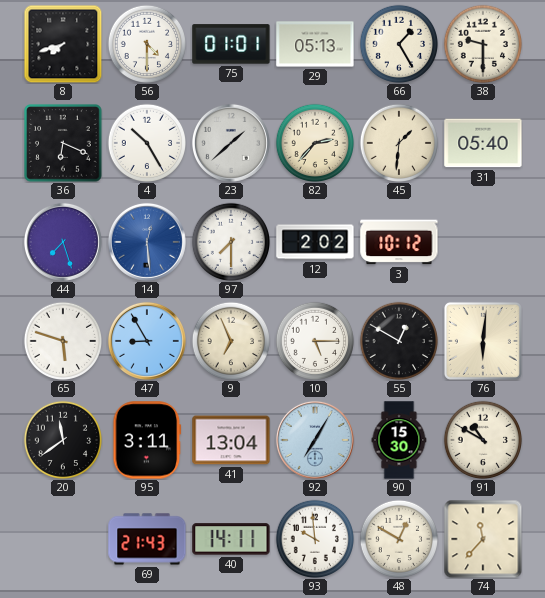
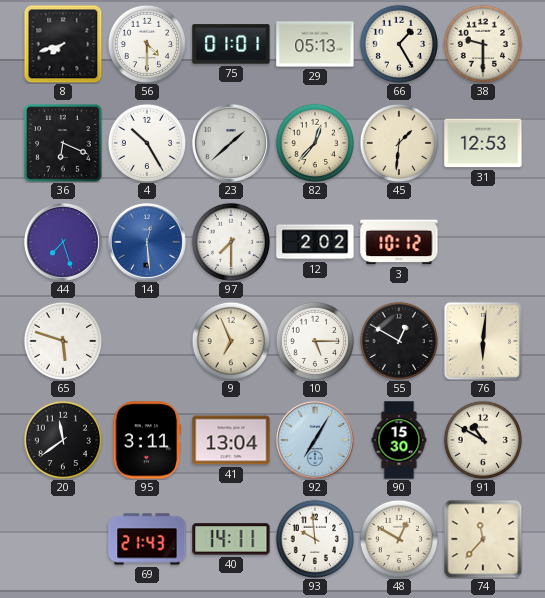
82: 2:37 -> 12:37
31: 05:40 -> 12:53
47: 8:55 -> none
